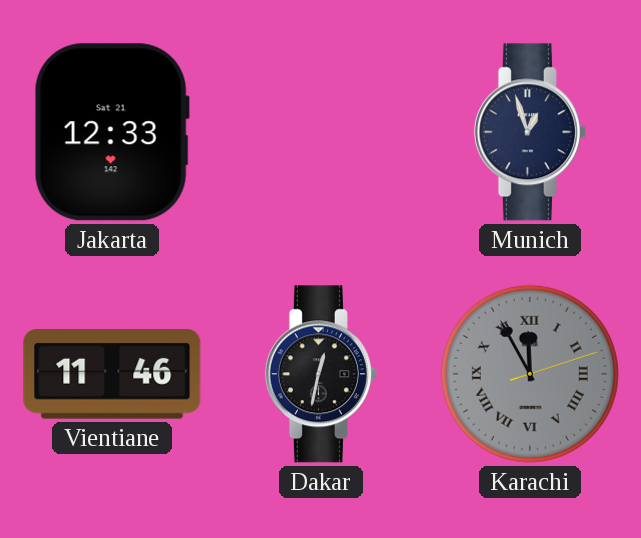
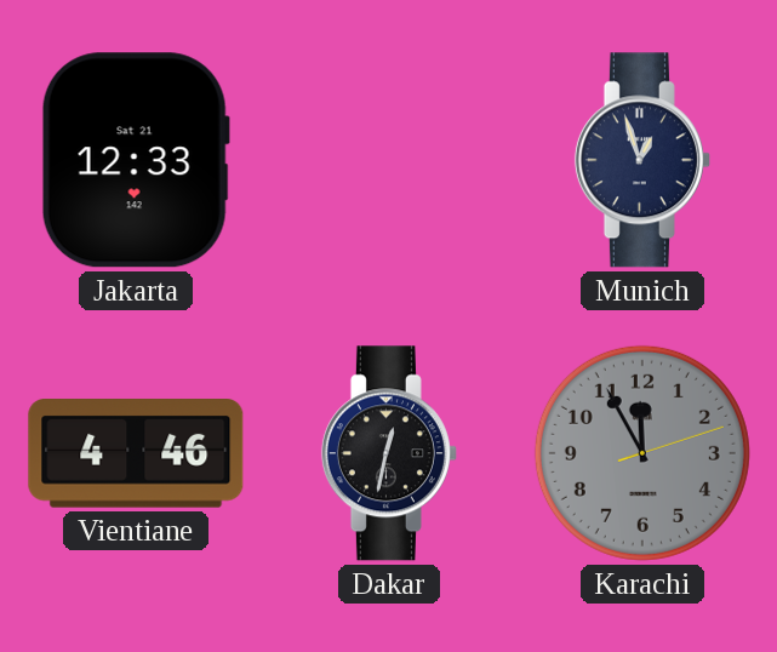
Vientiane: 11:46 -> 4:46
Karachi numerals: Roman -> Arabic
